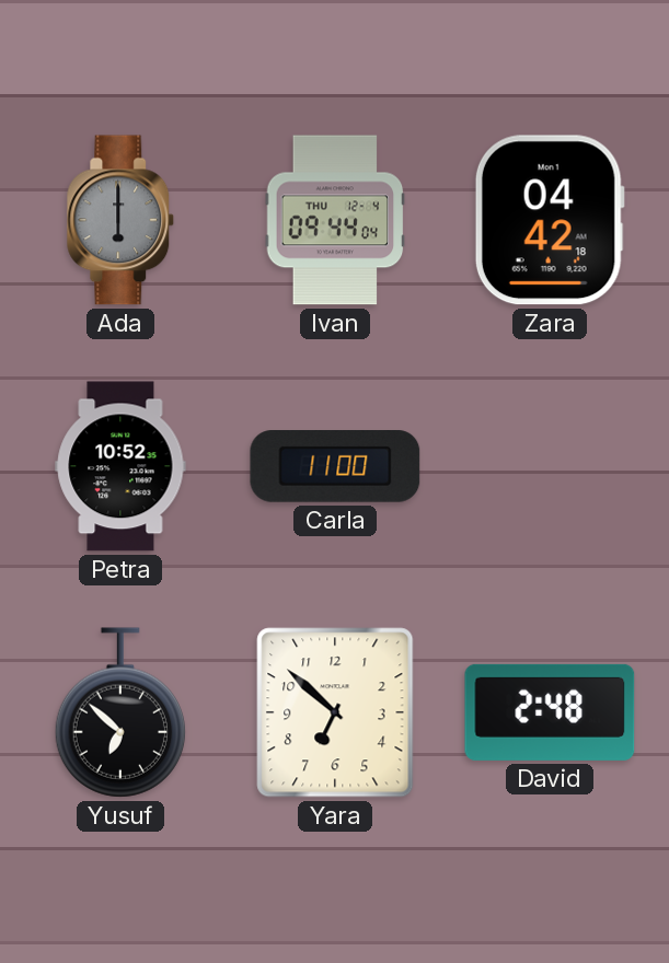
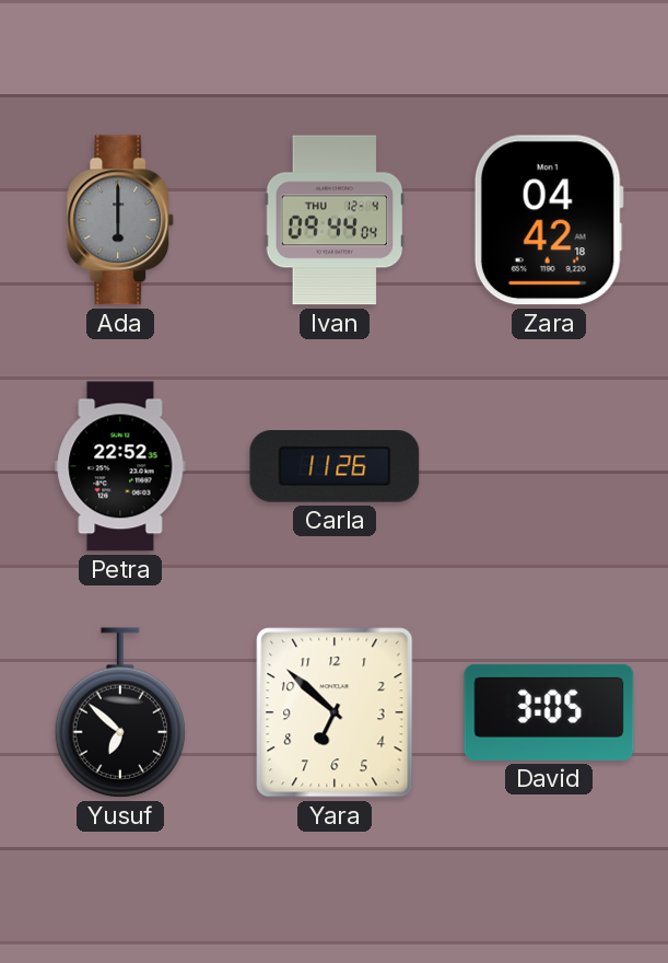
Petra: 10:52 -> 22:52
Carla: 11:00 -> 11:26
David: 2:48 -> 3:05
